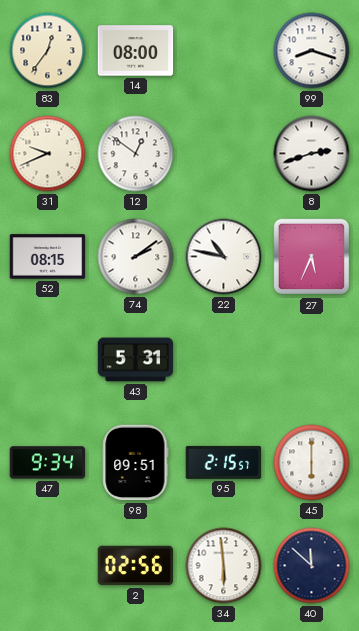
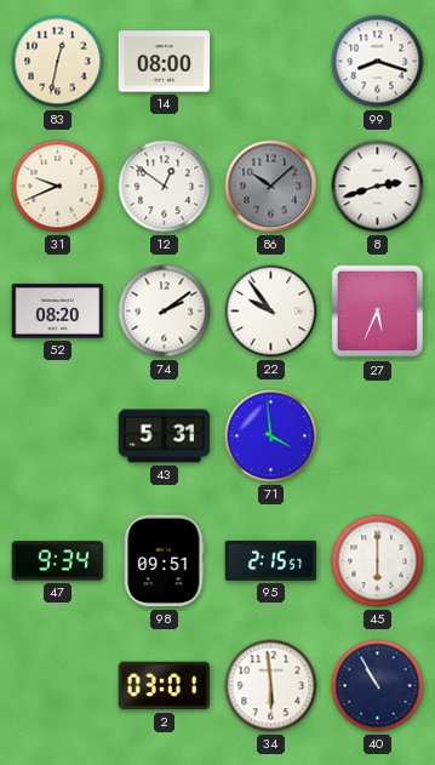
83: 12:36 -> 12:32
86: none -> 10:08
52: 08:15 -> 08:20
22: 10:47 -> 9:54
71: none -> 3:59
2: 02:56 -> 03:01
40: 11:52 -> 10:55
